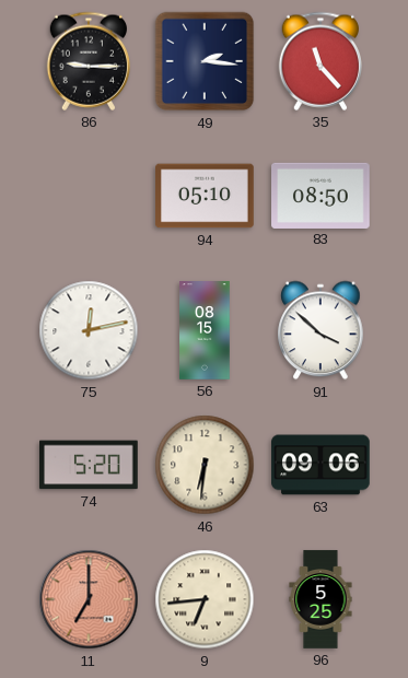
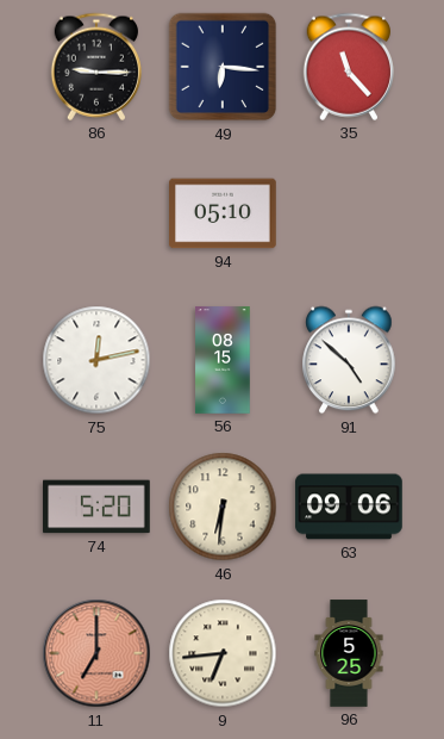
49: 2:16 -> 6:16
83: 08:50 -> none
91: 3:52 -> 4:52
